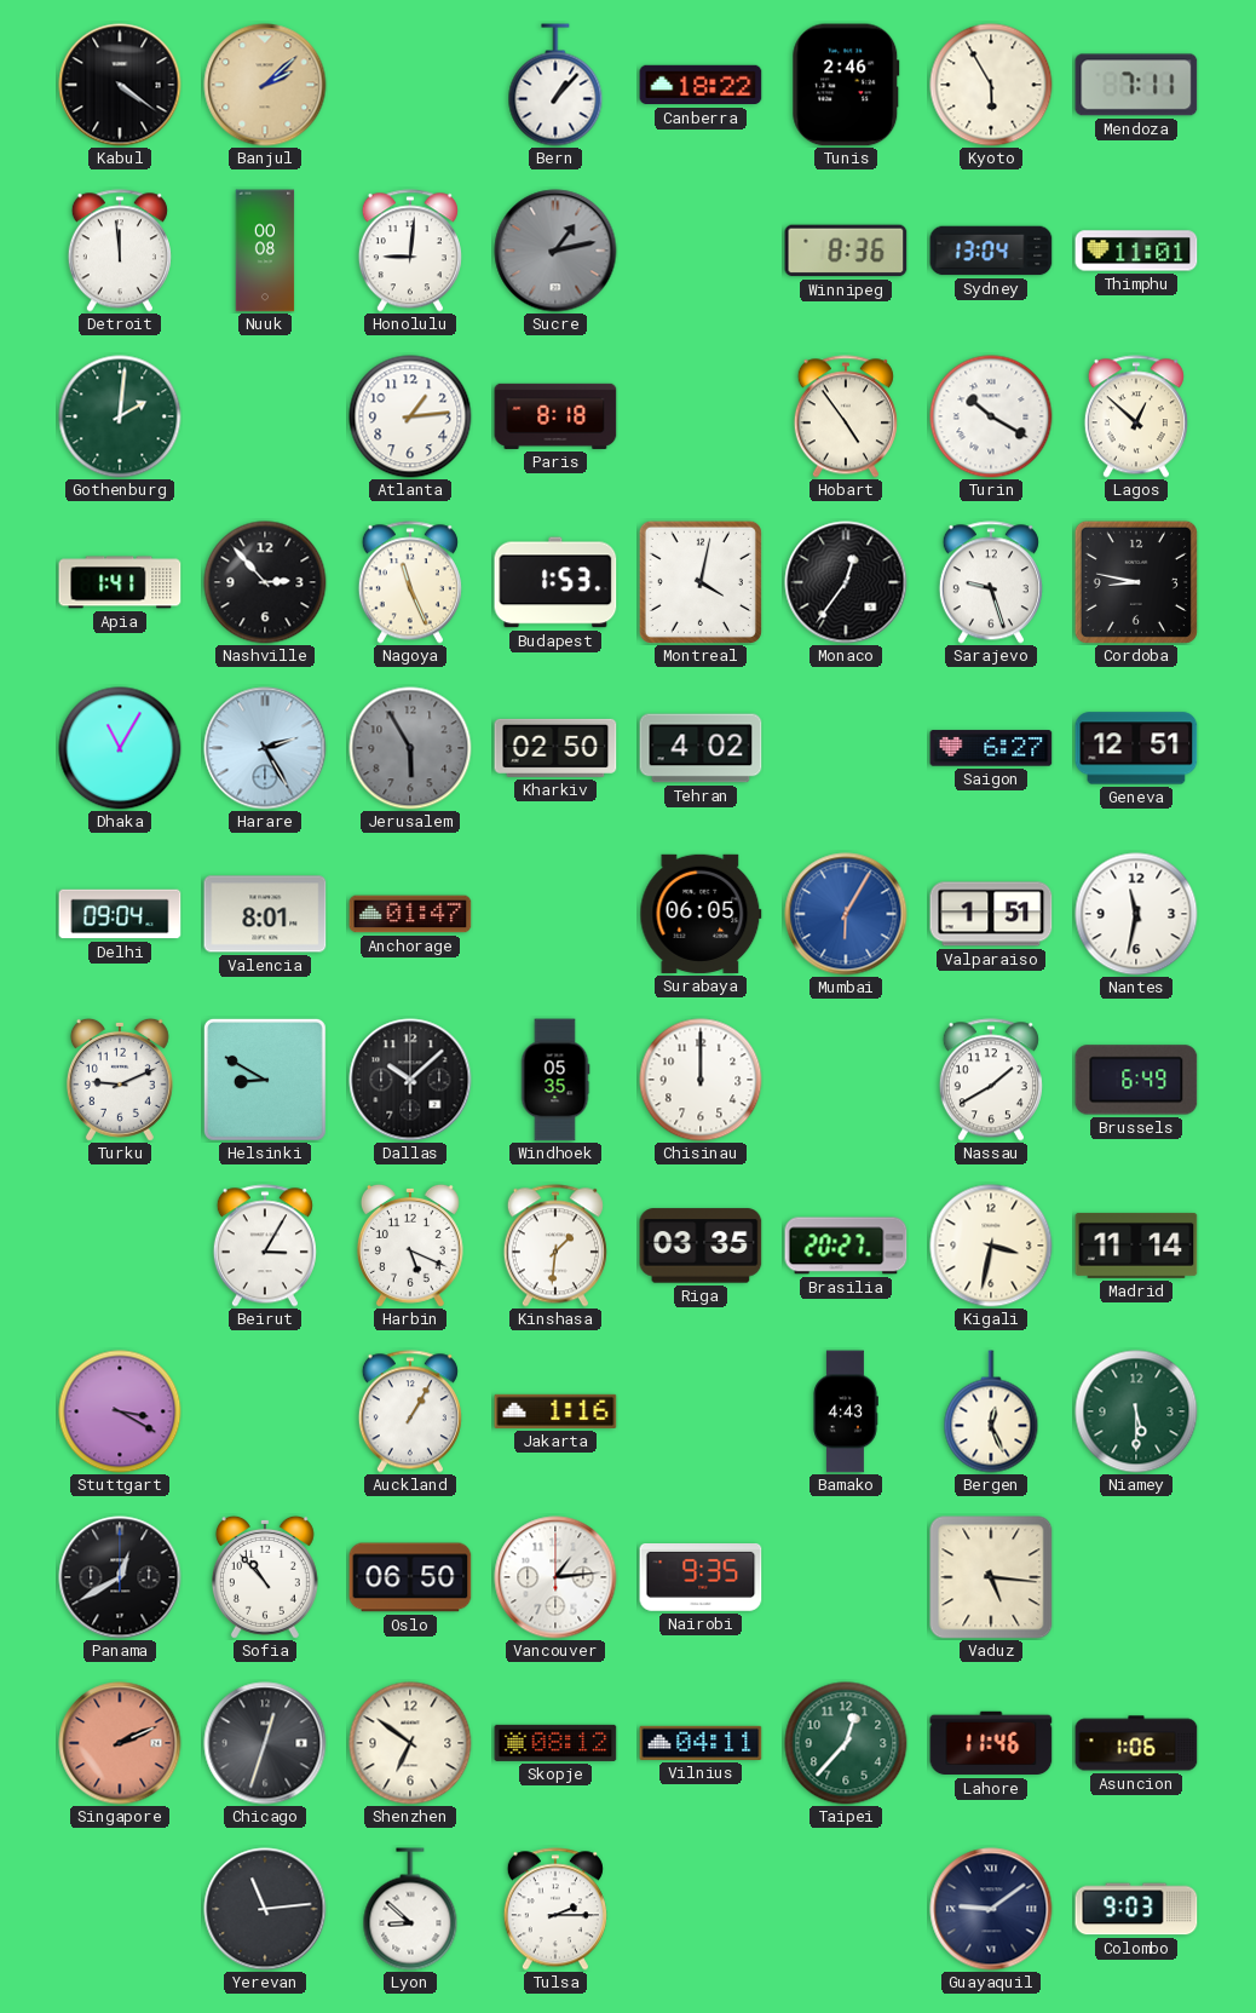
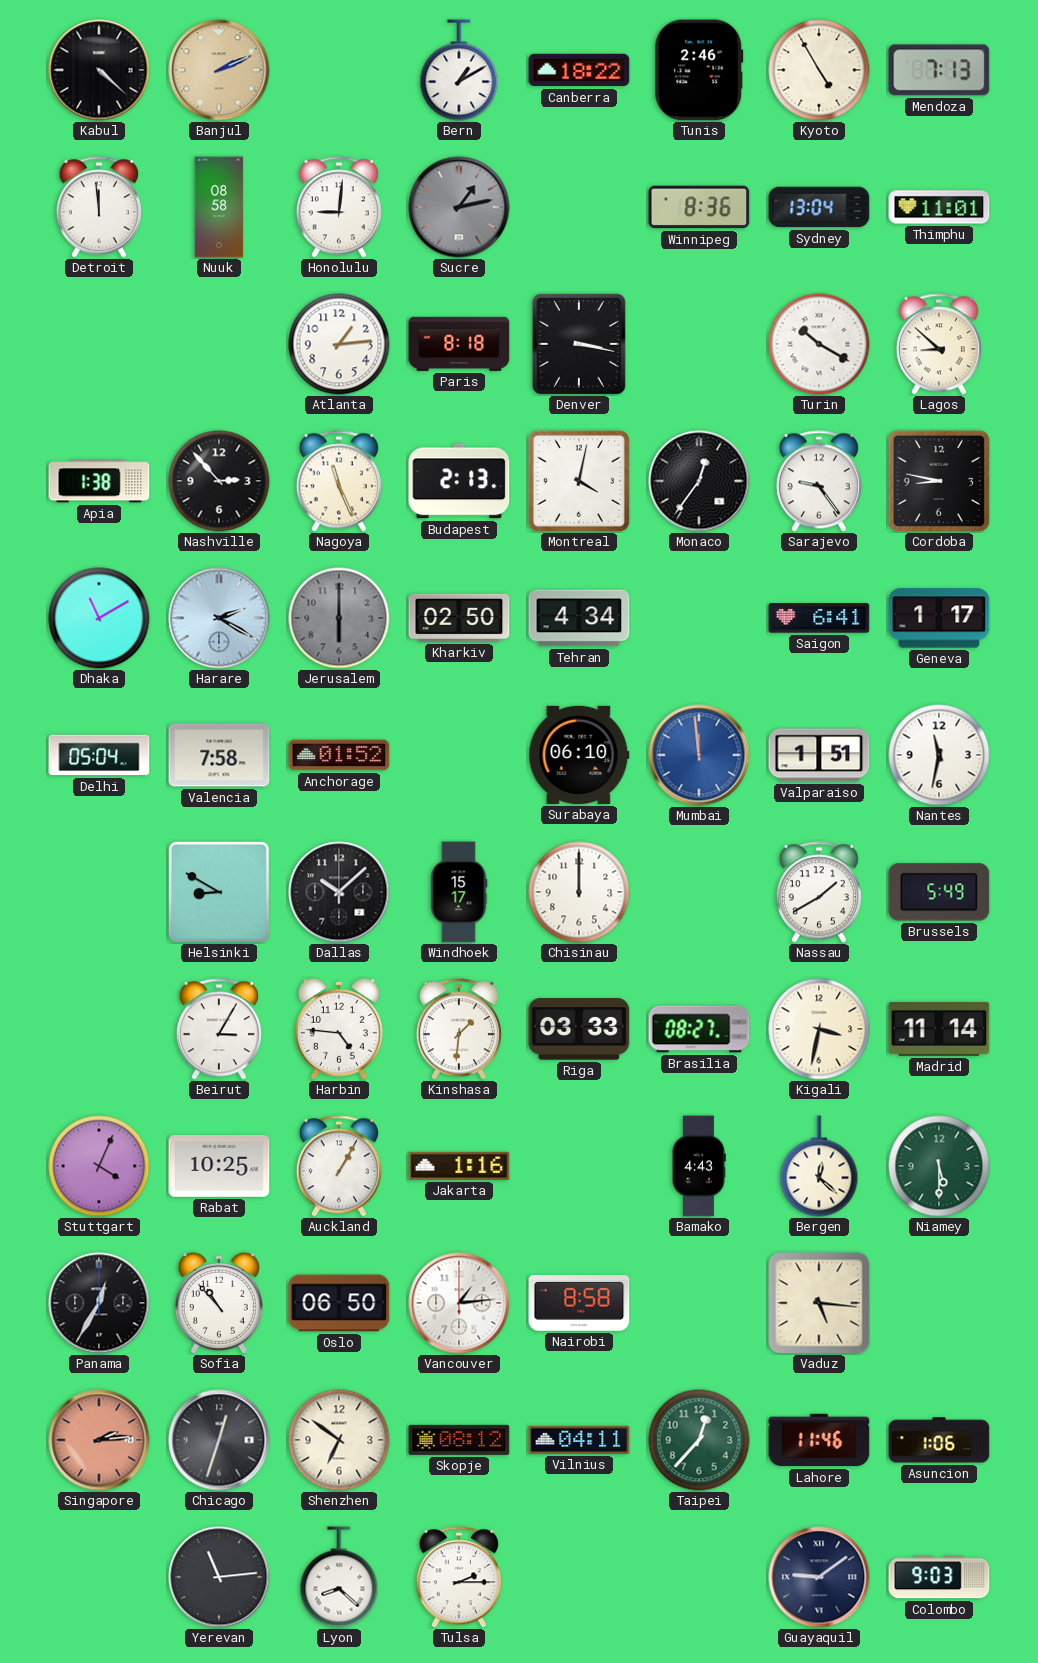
Kabul: 4:21 -> 4:22
Banjul: 2:08 -> 2:11
Bern: 1:07 -> 1:10
Kyoto: 5:55 -> 4:55
Mendoza: 7:11 -> 7:13
Nuuk: 00:08 -> 08:58
Gothenburg: 2:01 -> none
Denver: none -> 3:17
Hobart: 4:54 -> none
Lagos: 12:52 -> 8:52
Apia: 1:41 -> 1:38
Budapest: 1:53 -> 2:13
Sarajevo: 9:27 -> 9:24
Dhaka: 11:05 -> 11:10
Harare: 2:25 -> 2:20
Jerusalem: 5:55 -> 6:00
Tehran: 4:02 -> 4:34
Saigon: 6:27 -> 6:41
Geneva: 12:51 -> 1:17
Delhi: 09:04 -> 05:04
Valencia: 8:01 -> 7:58
Anchorage: 01:47 -> 01:52
Surabaya: 06:05 -> 06:10
Mumbai: 6:05 -> 11:59
Turku: 9:11 -> none
Windhoek: 05:35 -> 15:17
Brussels: 6:49 -> 5:49
Harbin: 5:19 -> 4:46
Riga: 03:35 -> 03:33
Brasilia: 20:27 -> 08:27
Stuttgart: 3:20 -> 4:04
Rabat: none -> 10:25
Bergen: 12:26 -> 12:22
Panama: 12:40 -> 12:35
Nairobi: 9:35 -> 8:58
Singapore: 2:11 -> 2:14
Lyon: 8:52 -> 8:22
